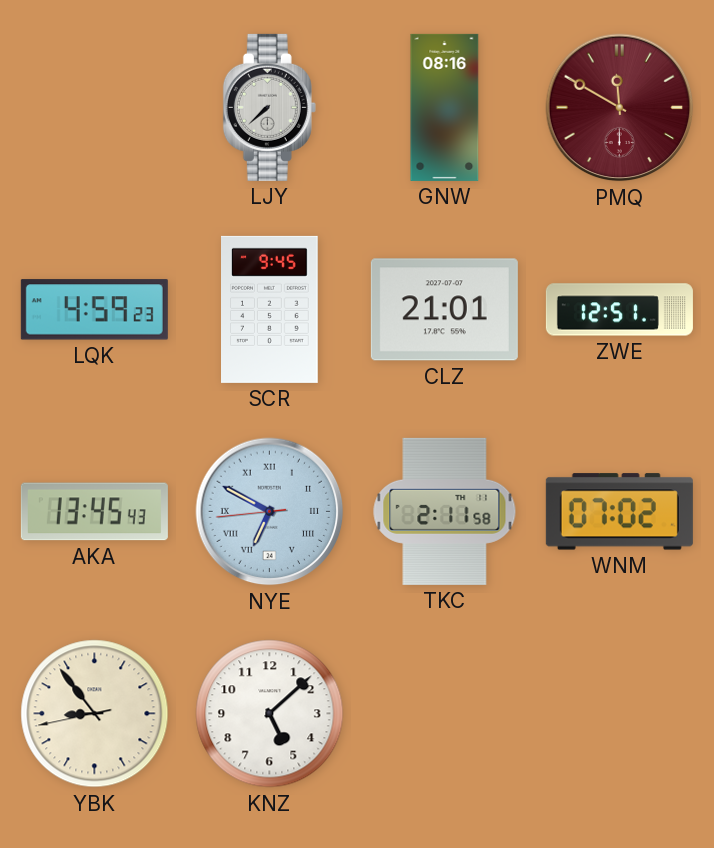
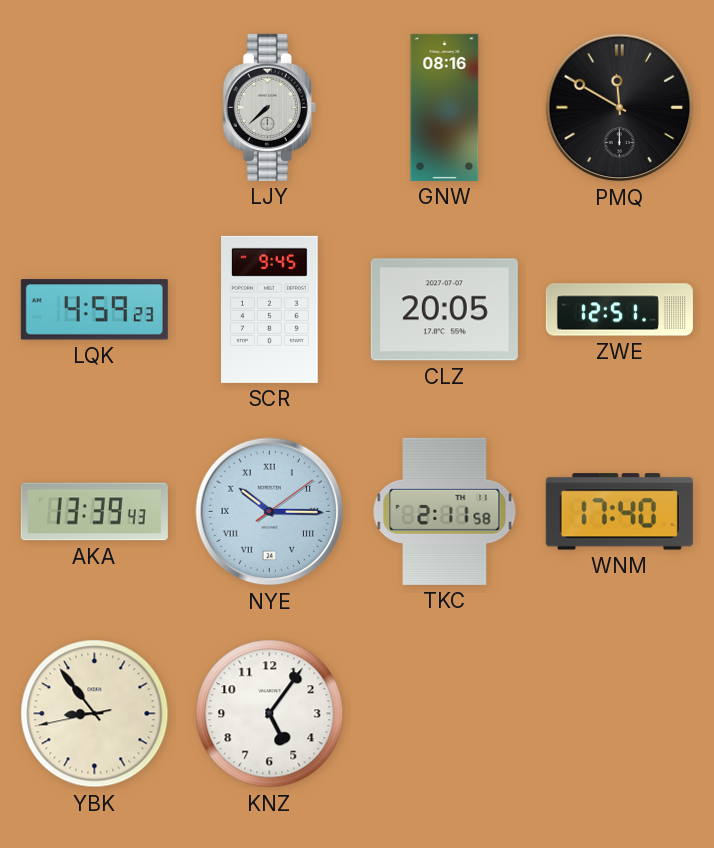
PMQ dial: burgundy -> black
CLZ: 21:01 -> 20:05
AKA: 13:45 -> 13:39
NYE: 6:49 -> 10:15
WNM: 07:02 -> 17:40
KNZ: 5:08 -> 5:06
